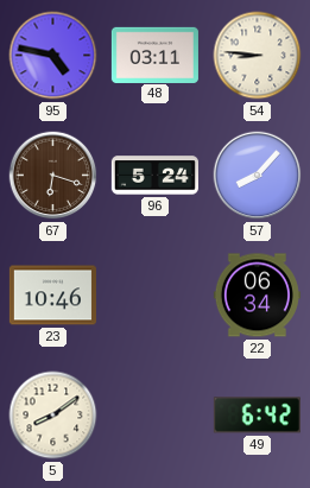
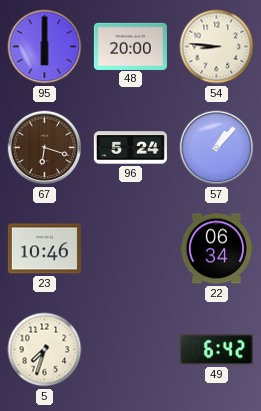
95: 4:47 -> 6:00
48: 03:11 -> 20:00
57: 8:07 -> 1:07
5: 8:09 -> 7:33
